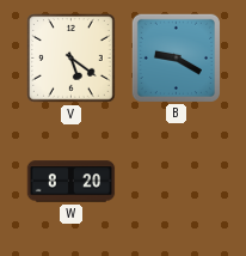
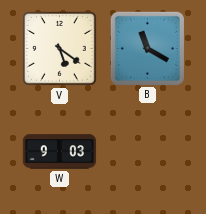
B: 9:20 -> 11:20
W: 8:20 -> 9:03
